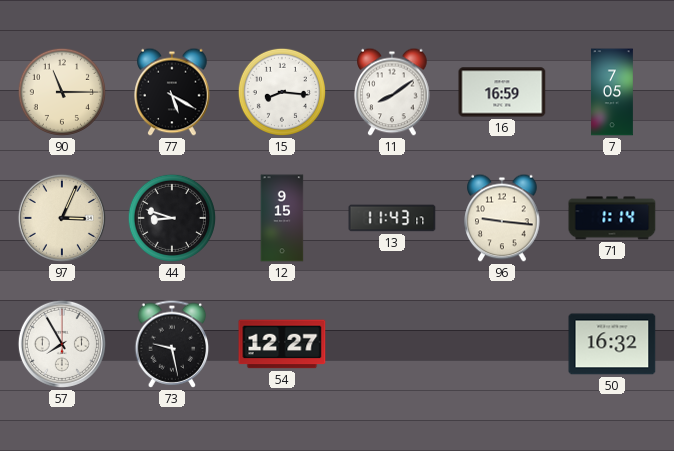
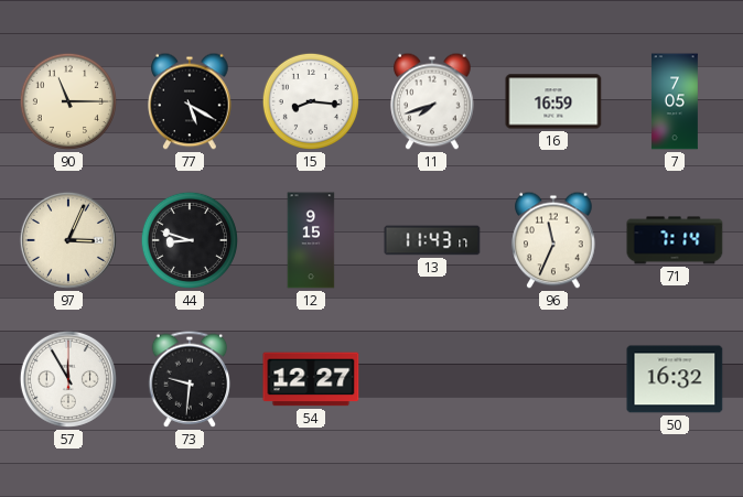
11: 8:09 -> 7:42
96: 9:16 -> 11:34
71: 1:14 -> 7:14
57: 7:55 -> 11:55
73: 9:28 -> 9:31
